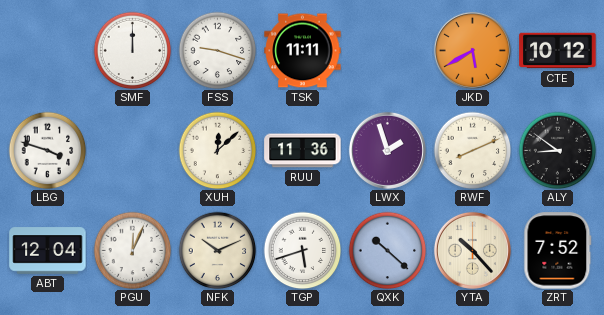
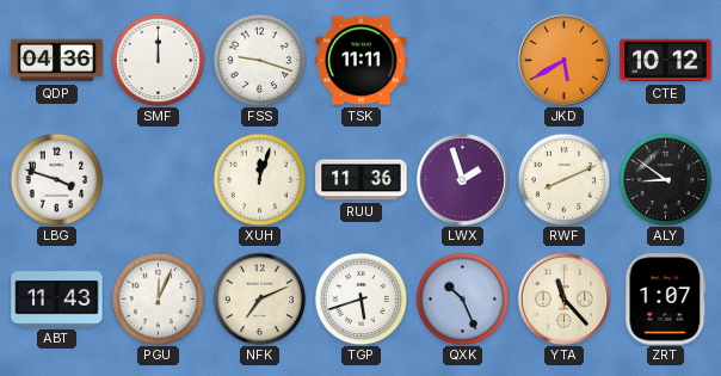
QDP: none -> 04:36
XUH: 12:08 -> 12:03
ABT: 12:04 -> 11:43
NFK: 10:11 -> 7:11
QXK: 10:22 -> 10:26
YTA: 10:23 -> 11:23
ZRT: 7:52 -> 1:07
